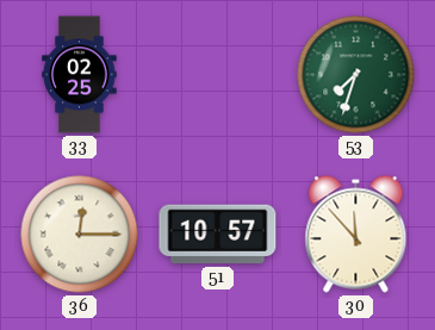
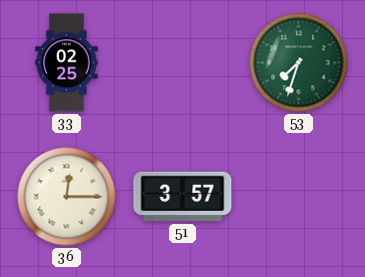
51: 10:57 -> 3:57
30: 11:53 -> none
